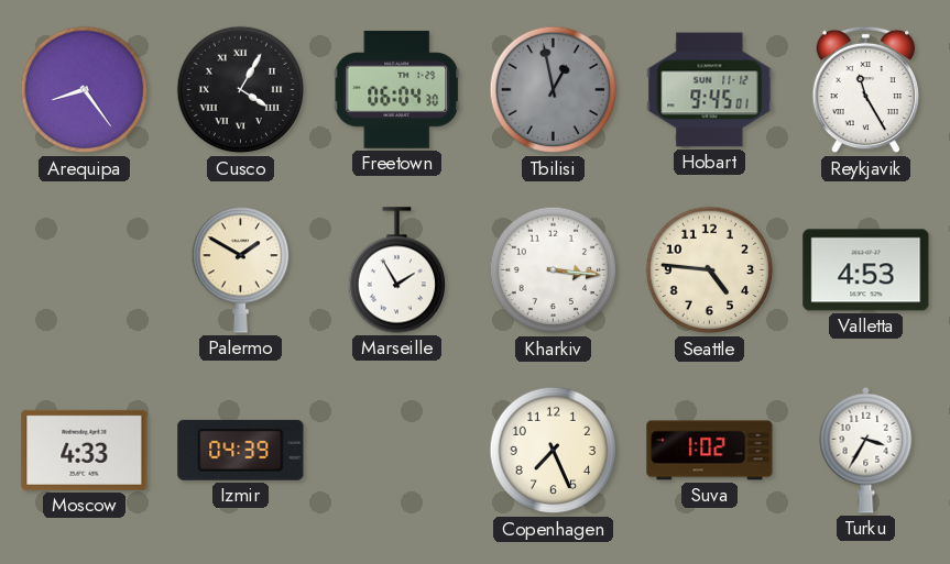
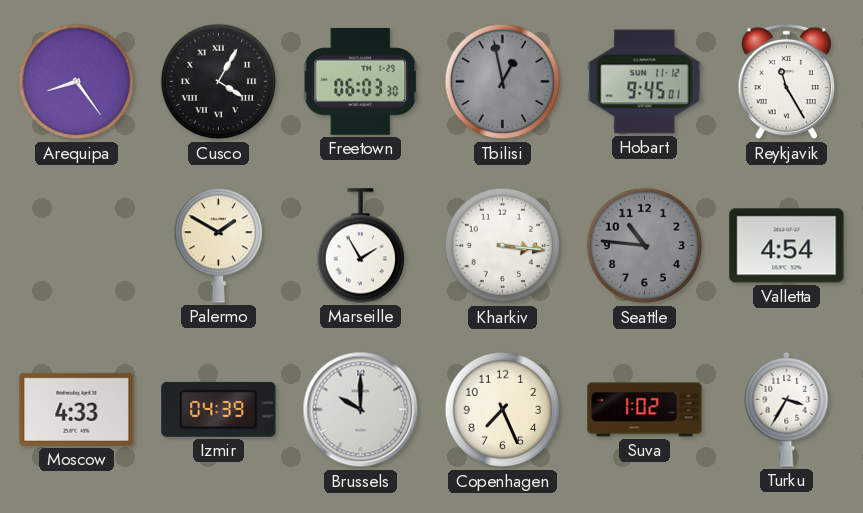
Freetown: 06:04 -> 06:03
Seattle: 4:46 -> 10:46
Seattle dial: cream -> grey
Valletta: 4:53 -> 4:54
Brussels: none -> 10:00
